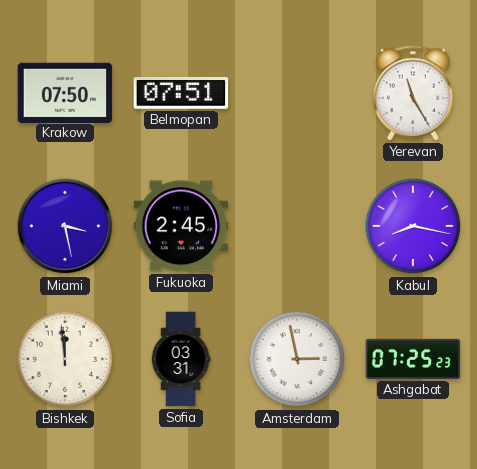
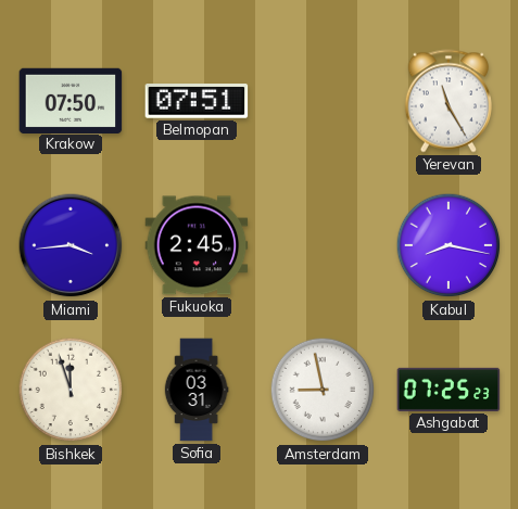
Miami: 3:28 -> 3:44
Bishkek: 11:59 -> 11:57
Amsterdam: 2:58 -> 8:58
